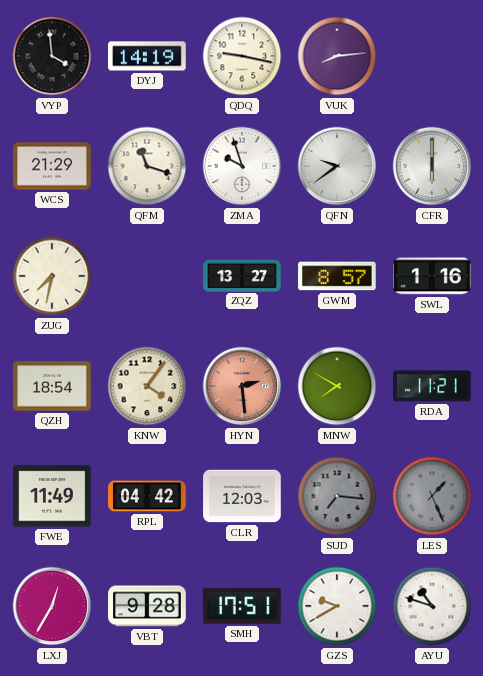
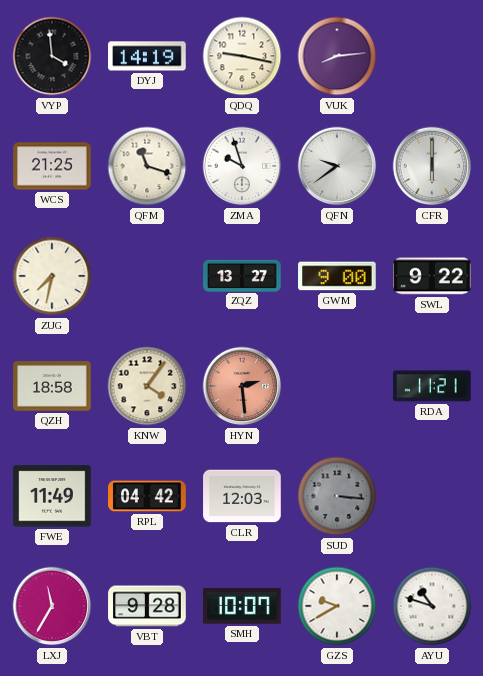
WCS: 21:29 -> 21:25
GWM: 8:57 -> 9:00
SWL: 1:16 -> 9:22
QZH: 18:54 -> 18:58
MNW: 7:50 -> none
SUD: 7:16 -> 3:16
LES: 1:26 -> none
LXJ: 12:35 -> 11:35
SMH: 17:51 -> 10:07
